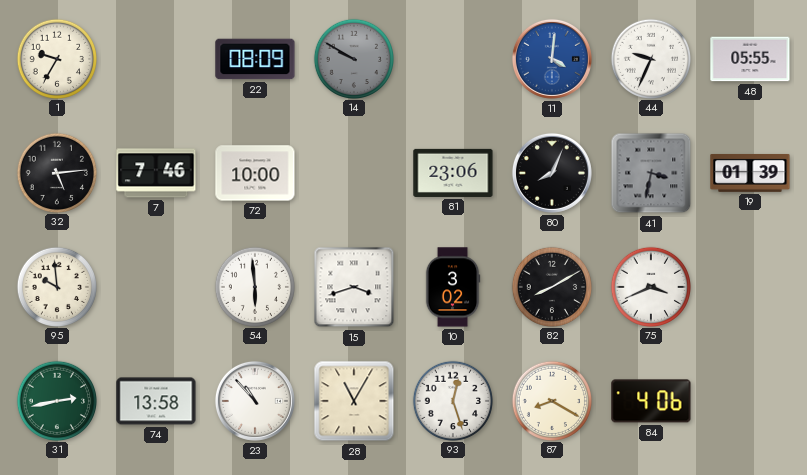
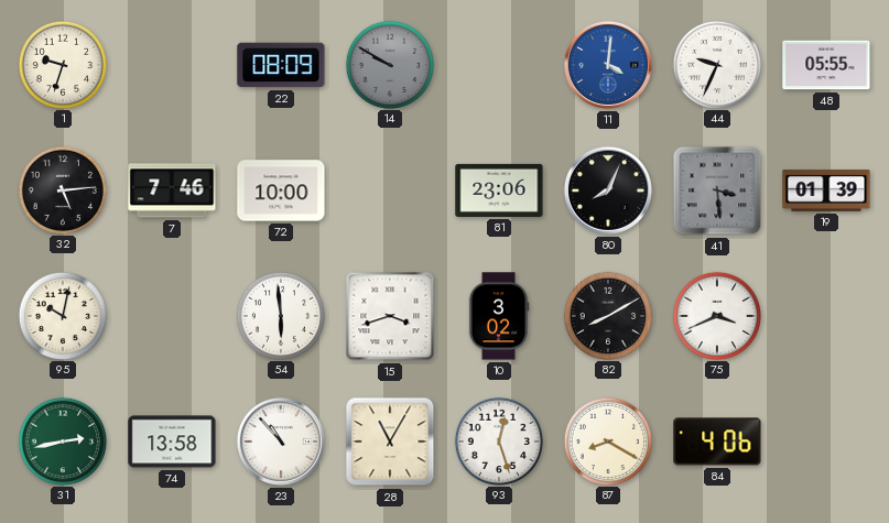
1: 9:35 -> 9:33
41: 3:32 -> 3:29
95: 9:59 -> 10:02
